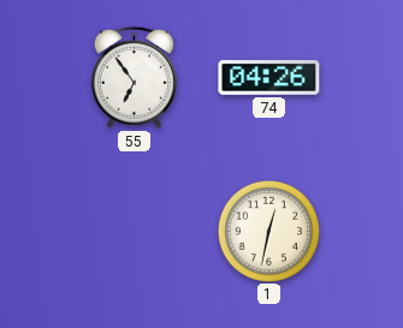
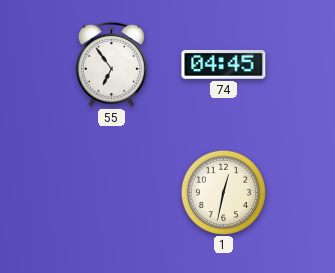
74: 04:26 -> 04:45
